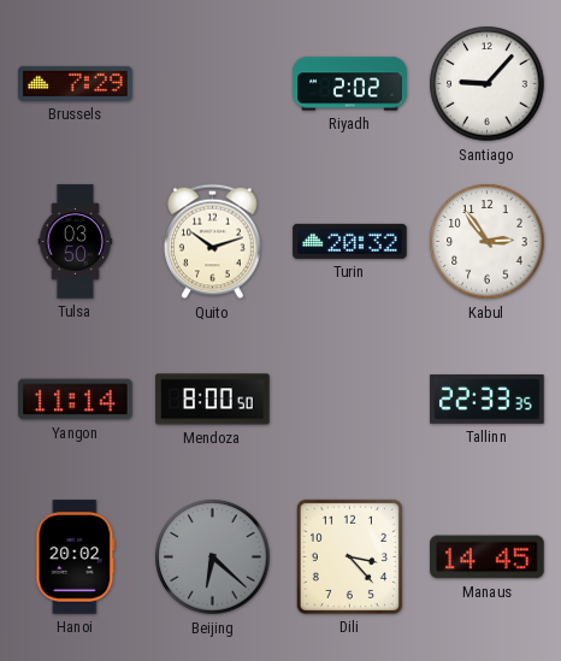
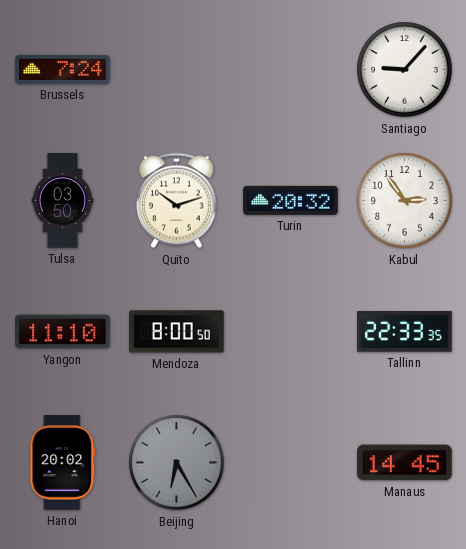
Brussels: 7:29 -> 7:24
Riyadh: 2:02 -> none
Yangon: 11:14 -> 11:10
Beijing: 6:22 -> 6:25
Dili: 3:23 -> none
